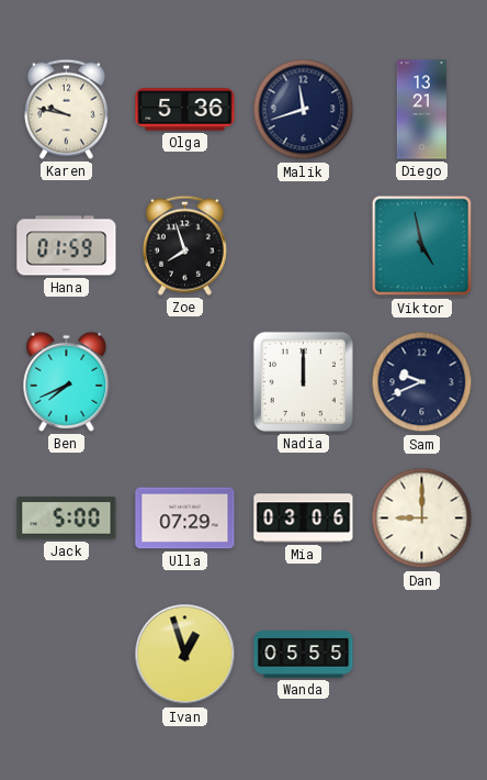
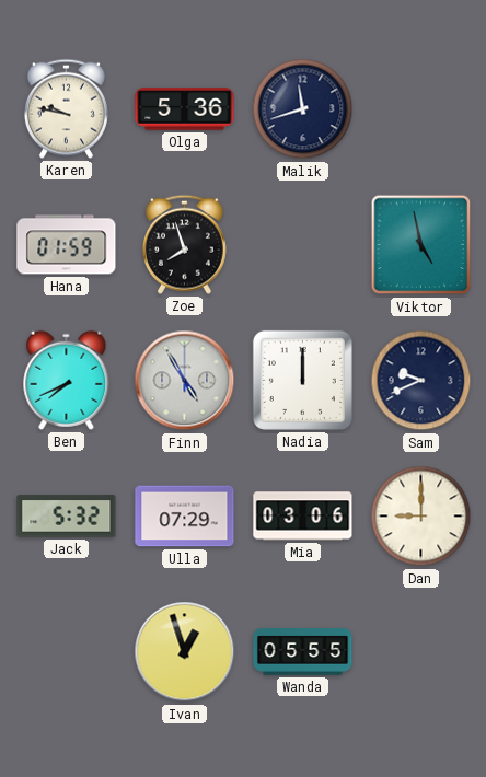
Diego: 13:21 -> none
Finn: none -> 4:55
Jack: 5:00 -> 5:32
